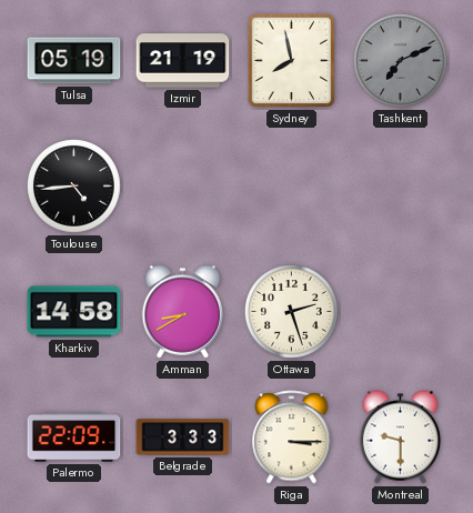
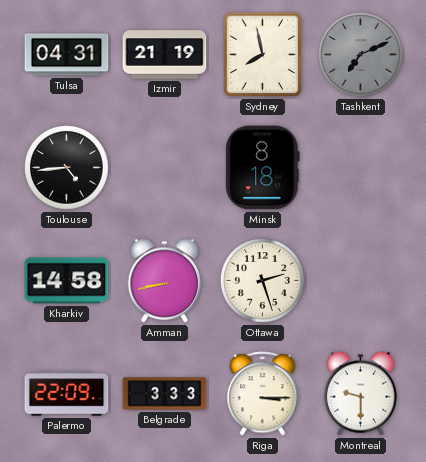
Tulsa: 05:19 -> 04:31
Minsk: none -> 8:18
Amman: 8:40 -> 8:43
